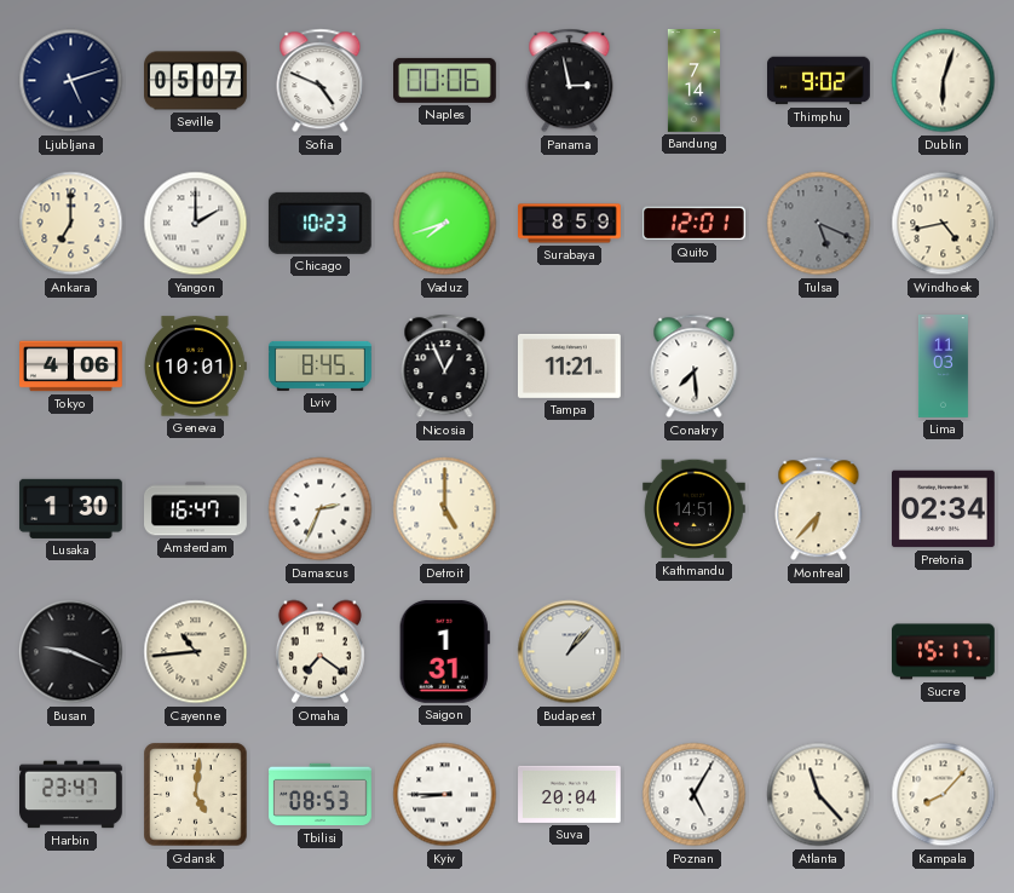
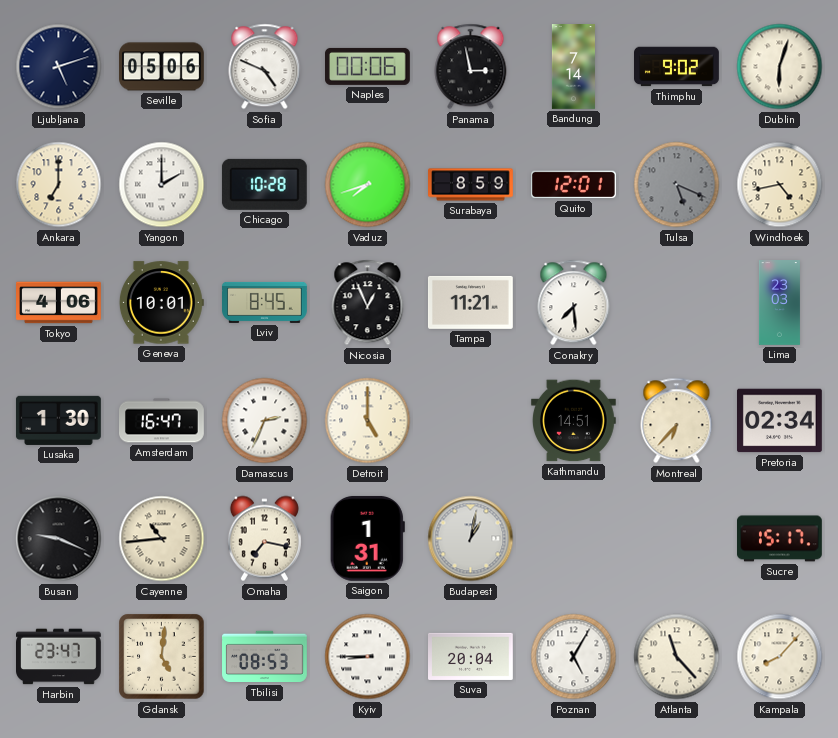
Seville: 05:07 -> 05:06
Chicago: 10:23 -> 10:28
Lima: 11:03 -> 23:03
Omaha: 7:21 -> 7:17
Budapest: 1:07 -> 1:02
